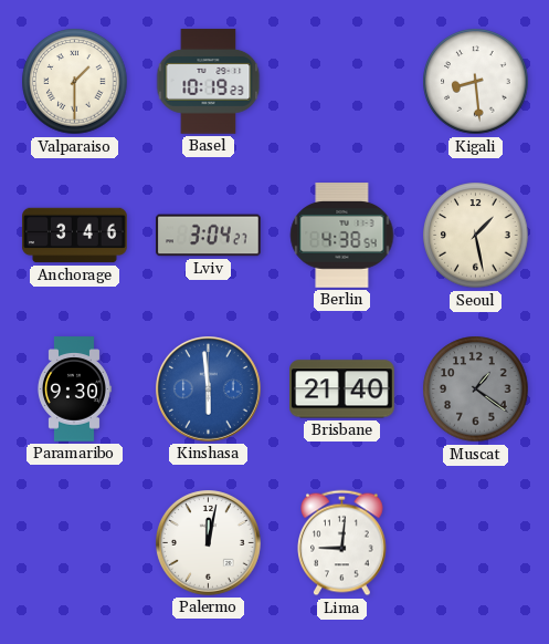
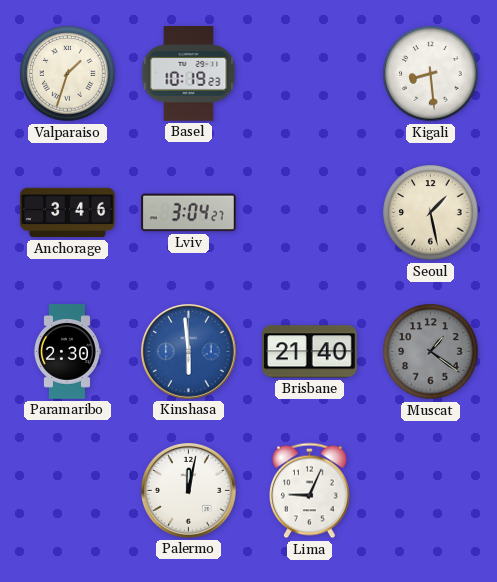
Valparaiso: 1:30 -> 1:33
Berlin: 4:38 -> none
Paramaribo: 9:30 -> 2:30
Lima: 9:01 -> 9:04
